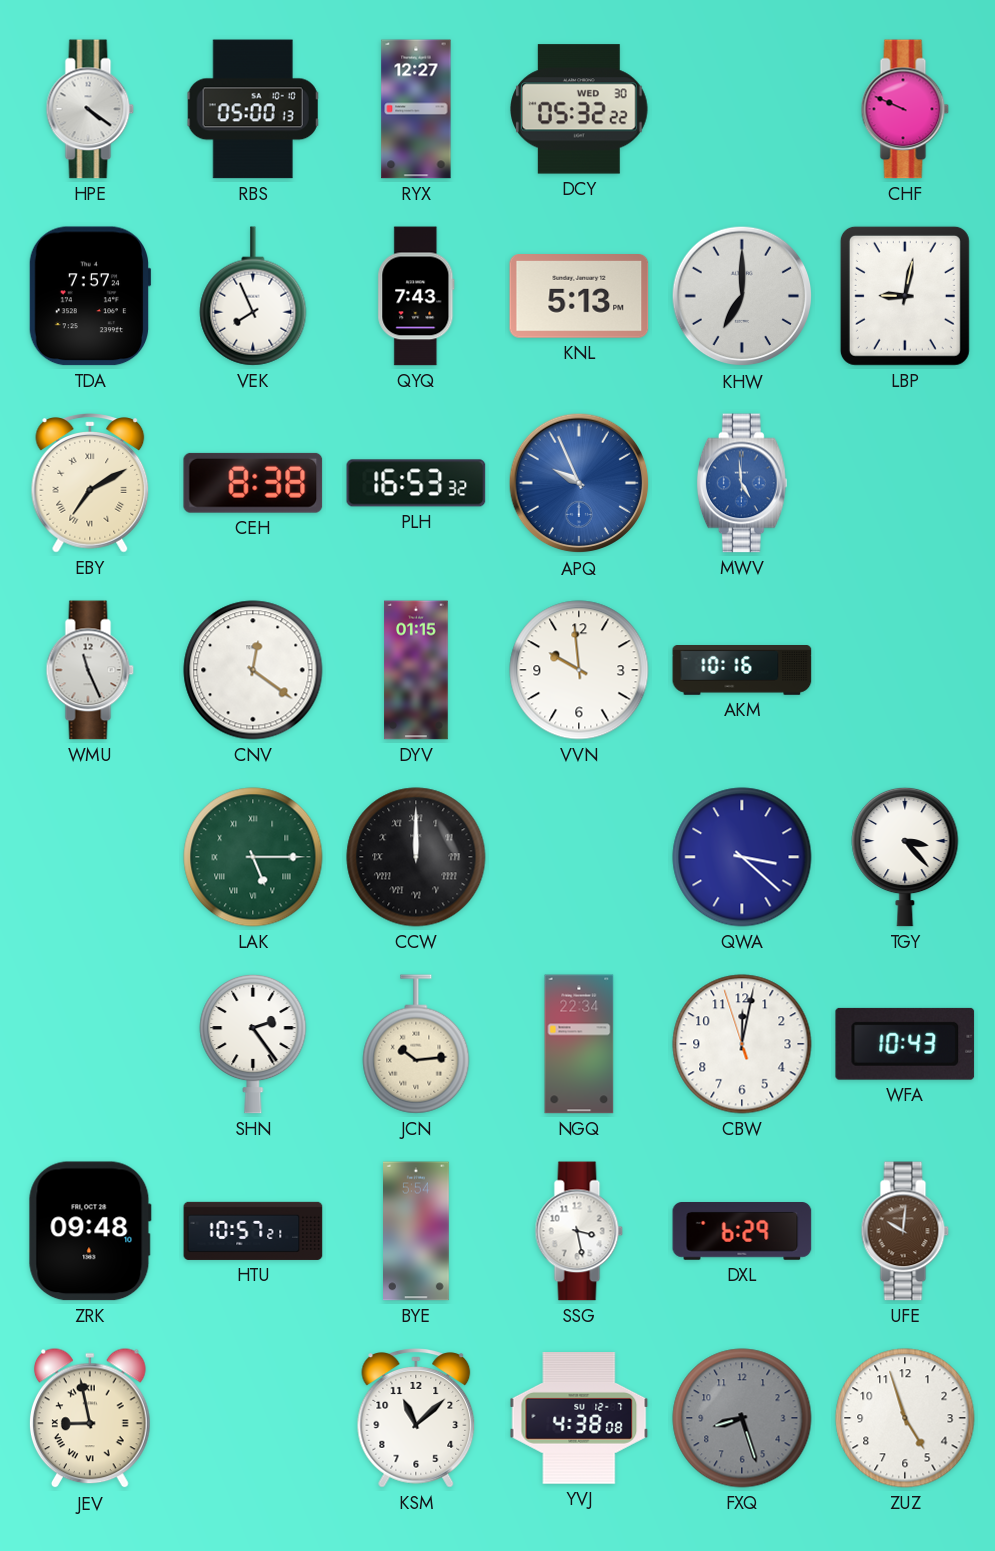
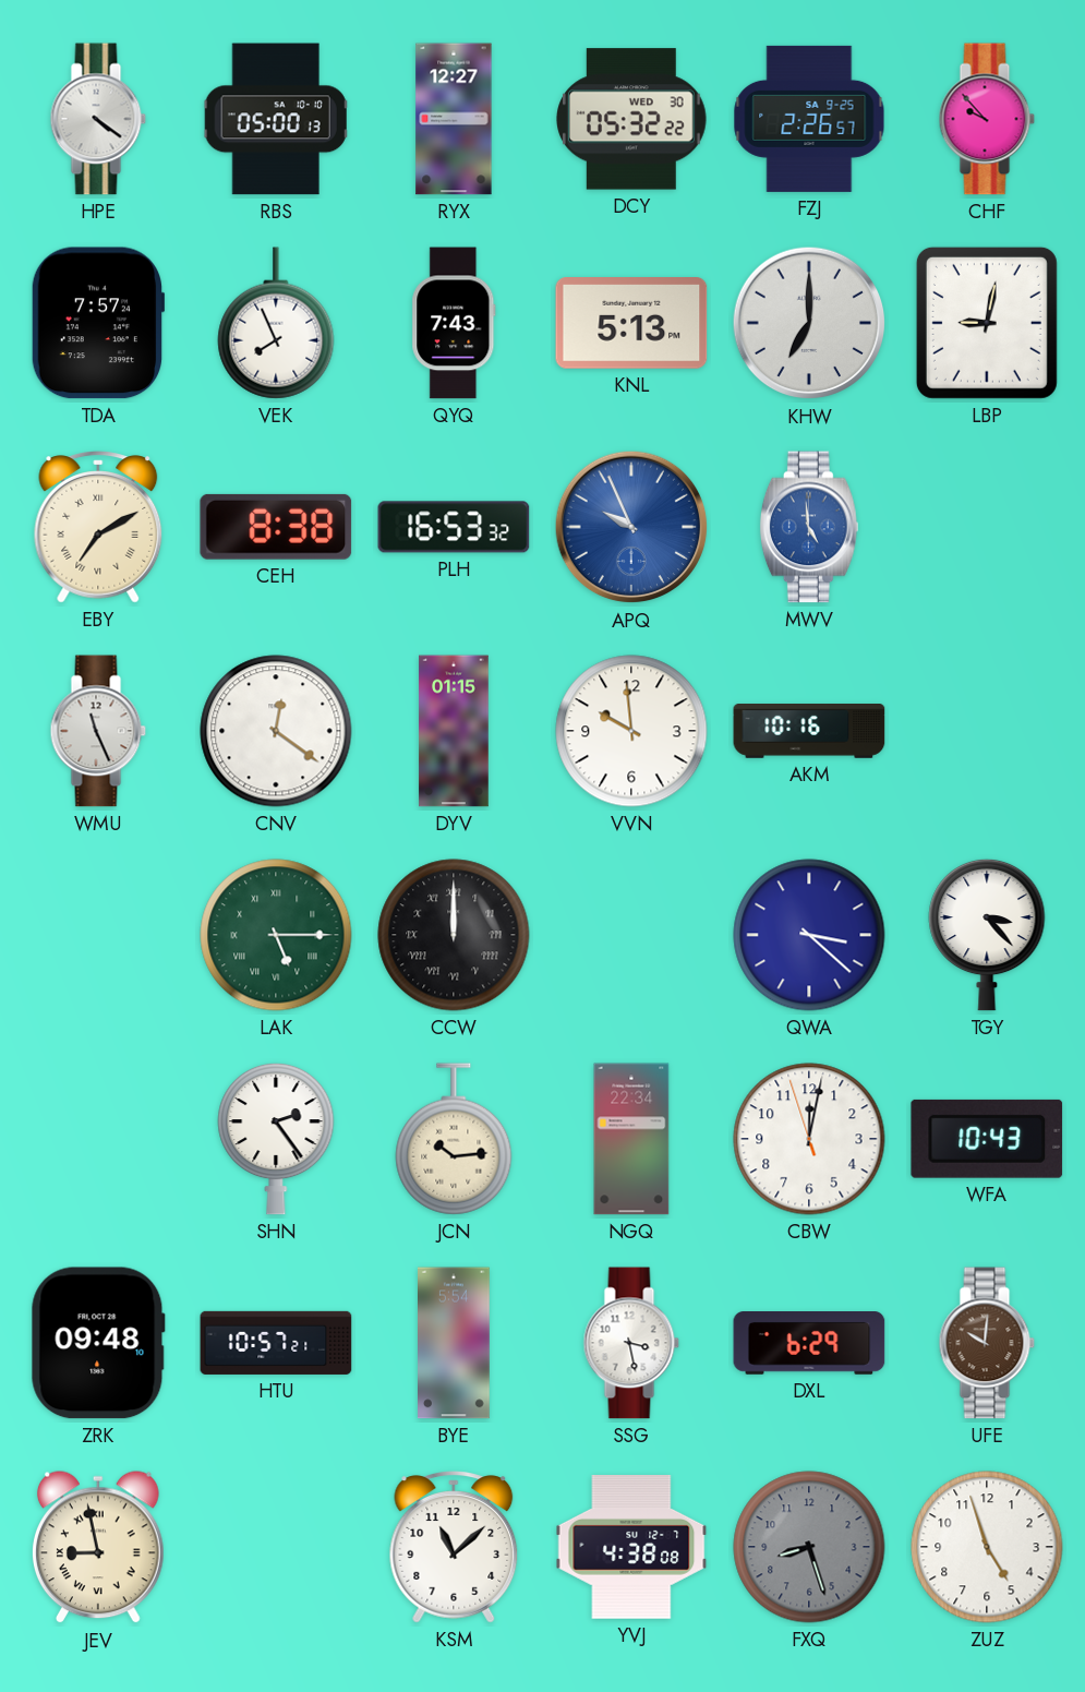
FZJ: none -> 2:26
CHF: 9:49 -> 9:53
